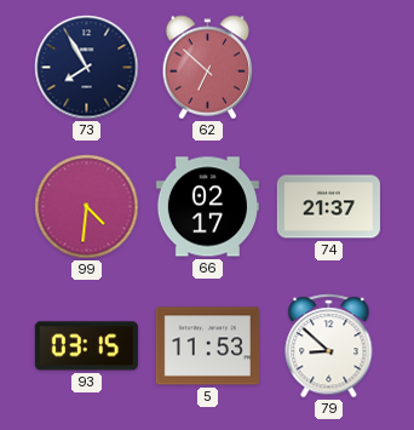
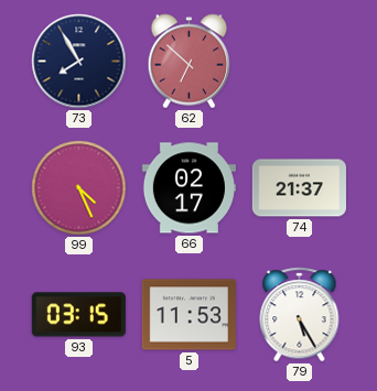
99: 4:31 -> 4:26
79: 8:52 -> 5:25
